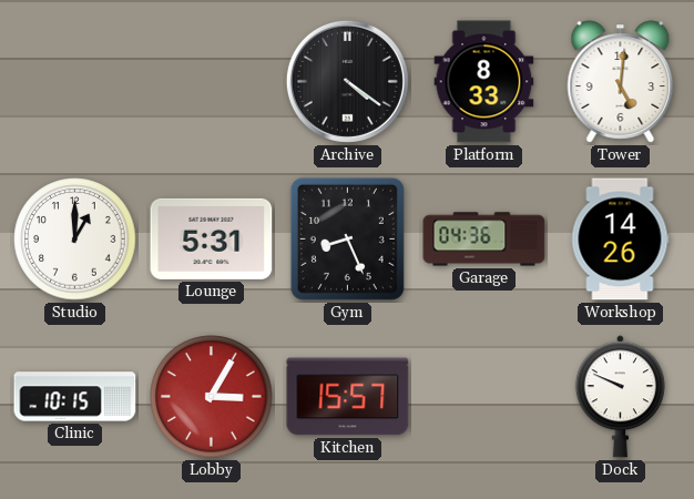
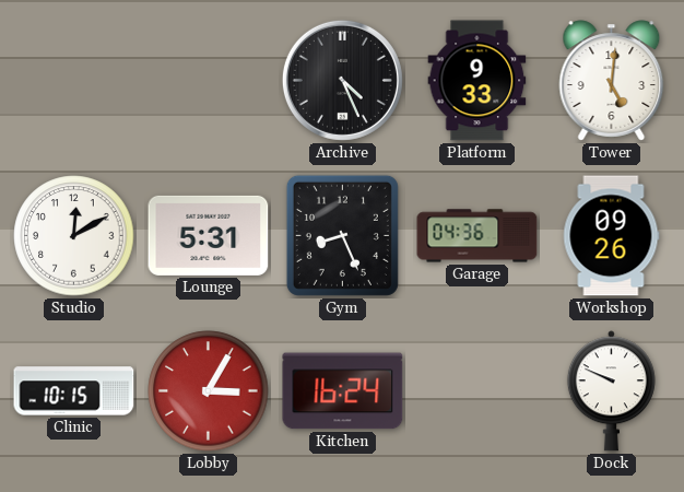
Archive: 4:21 -> 4:26
Platform: 8:33 -> 9:33
Studio: 1:00 -> 12:10
Workshop: 14:26 -> 09:26
Kitchen: 15:57 -> 16:24
